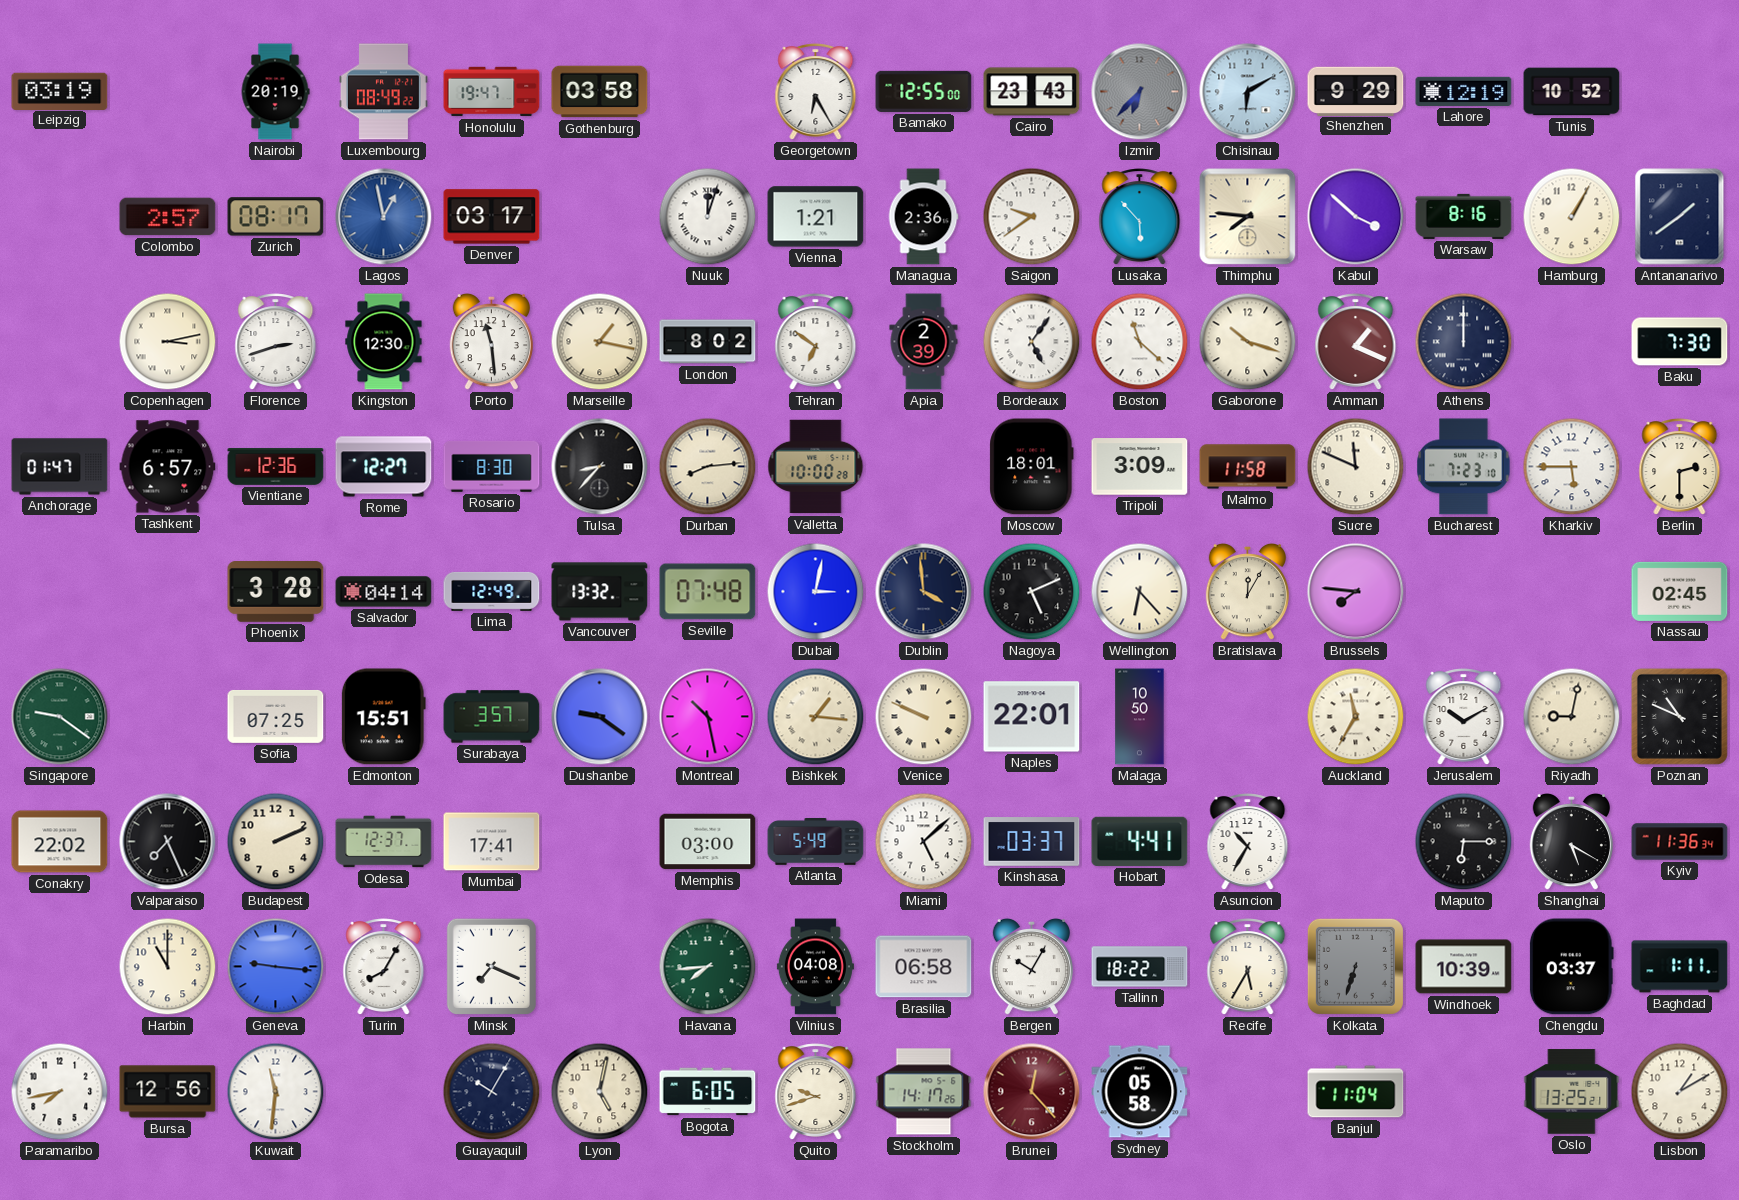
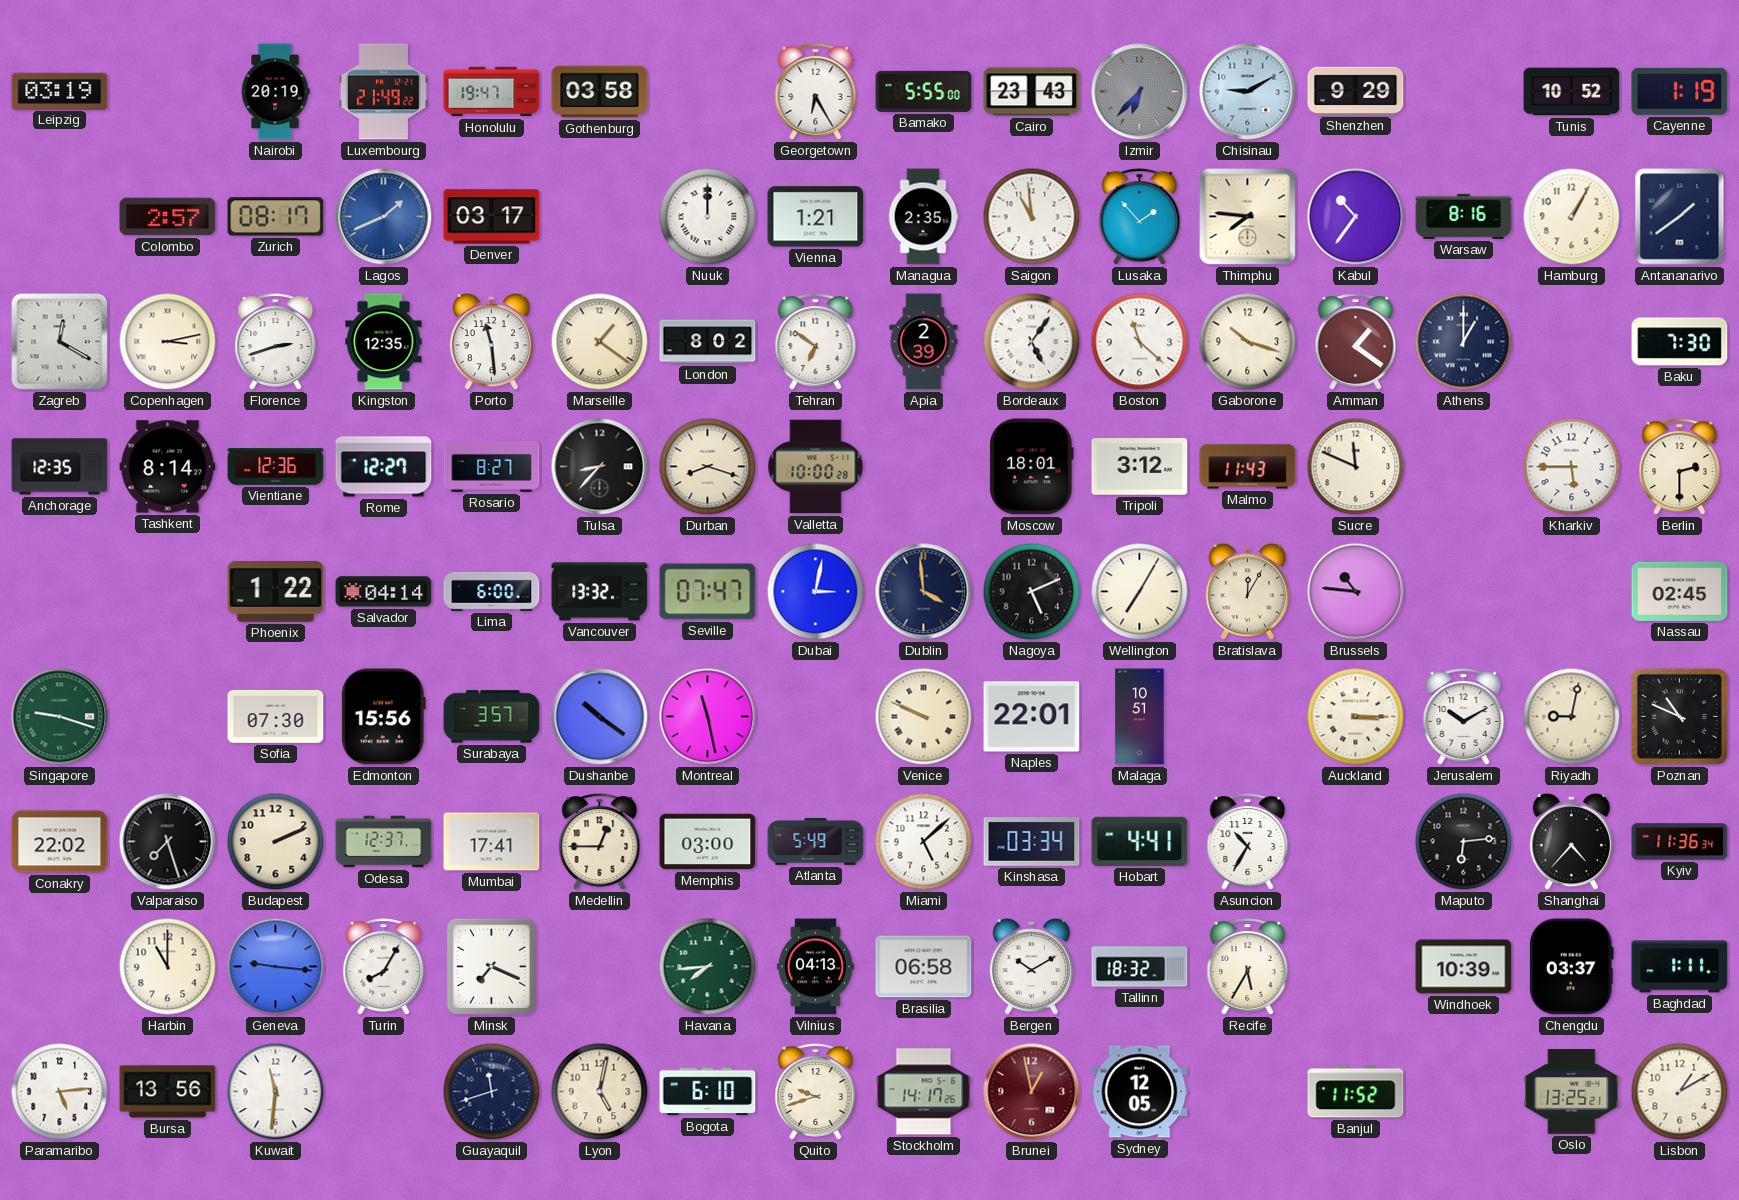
Luxembourg: 08:49 -> 21:49
Bamako: 12:55 -> 5:55
Chisinau: 6:10 -> 9:10
Lahore: 12:19 -> none
Cayenne: none -> 1:19
Lagos: 12:58 -> 1:41
Nuuk: 12:03 -> 12:00
Managua: 2:36 -> 2:35
Saigon: 9:39 -> 10:59
Lusaka: 5:53 -> 1:53
Kabul: 3:52 -> 10:36
Zagreb: none -> 12:20
Kingston: 12:30 -> 12:35
Marseille: 1:17 -> 1:21
Amman: 1:19 -> 1:21
Athens: 12:00 -> 1:00
Anchorage: 01:47 -> 12:35
Tashkent: 6:57 -> 8:14
Rosario: 8:30 -> 8:27
Durban: 8:14 -> 8:18
Tripoli: 3:09 -> 3:12
Malmo: 11:58 -> 11:43
Bucharest: 7:23 -> none
Phoenix: 3:28 -> 1:22
Lima: 12:49 -> 6:00
Seville: 07:48 -> 07:47
Wellington: 6:23 -> 7:05
Brussels: 7:46 -> 10:46
Singapore: 9:21 -> 9:18
Sofia: 07:25 -> 07:30
Edmonton: 15:51 -> 15:56
Dushanbe: 9:21 -> 10:21
Montreal: 10:28 -> 11:28
Bishkek: 1:16 -> none
Malaga: 10:50 -> 10:51
Auckland: 11:35 -> 3:15
Valparaiso: 7:26 -> 7:27
Medellin: none -> 12:45
Kinshasa: 03:37 -> 03:34
Maputo: 6:15 -> 6:14
Shanghai: 5:20 -> 4:37
Vilnius: 04:08 -> 04:13
Bergen: 10:05 -> 10:10
Tallinn: 18:22 -> 18:32
Kolkata: 6:33 -> none
Paramaribo: 7:43 -> 5:14
Bursa: 12:56 -> 13:56
Guayaquil: 10:05 -> 11:42
Bogota: 6:05 -> 6:10
Brunei: 12:23 -> 12:58
Sydney: 05:58 -> 12:05
Banjul: 11:04 -> 11:52
